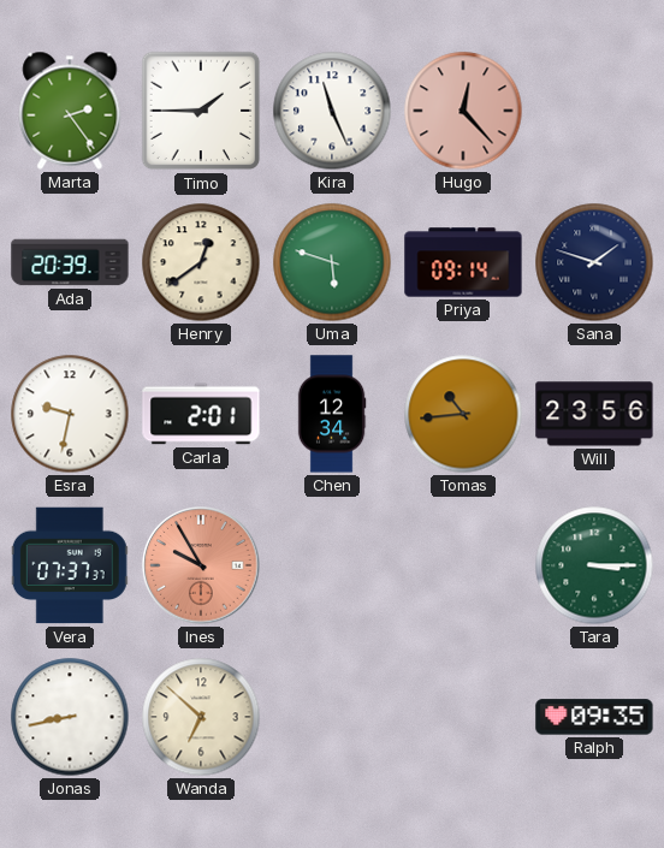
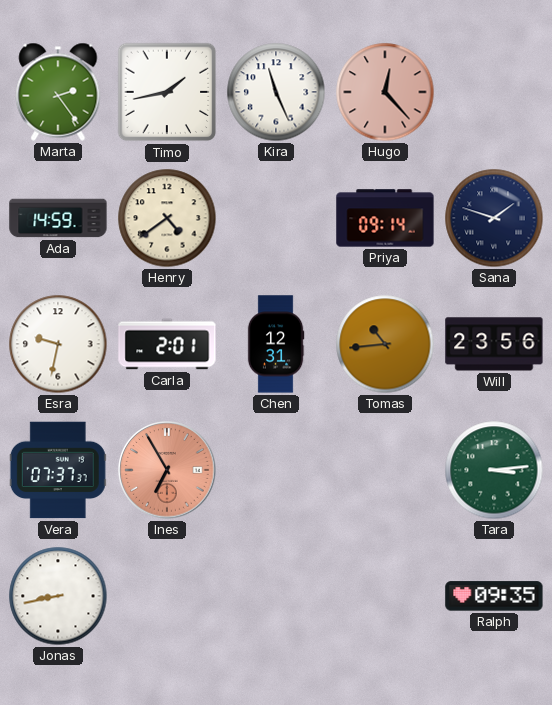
Timo: 1:45 -> 1:43
Ada: 20:39 -> 14:59
Henry: 12:39 -> 4:39
Uma: 5:48 -> none
Chen: 12:34 -> 12:31
Ines: 9:55 -> 6:55
Tara: 3:15 -> 3:14
Wanda: 6:52 -> none
